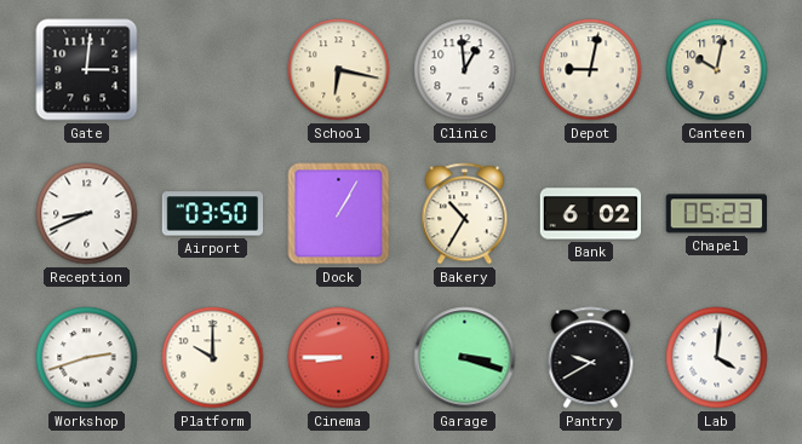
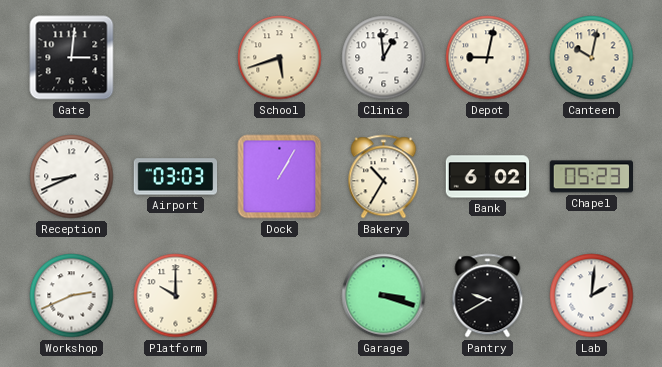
School: 6:17 -> 5:42
Airport: 03:50 -> 03:03
Workshop: 2:42 -> 2:41
Cinema: 8:45 -> none
Lab: 4:01 -> 2:01
